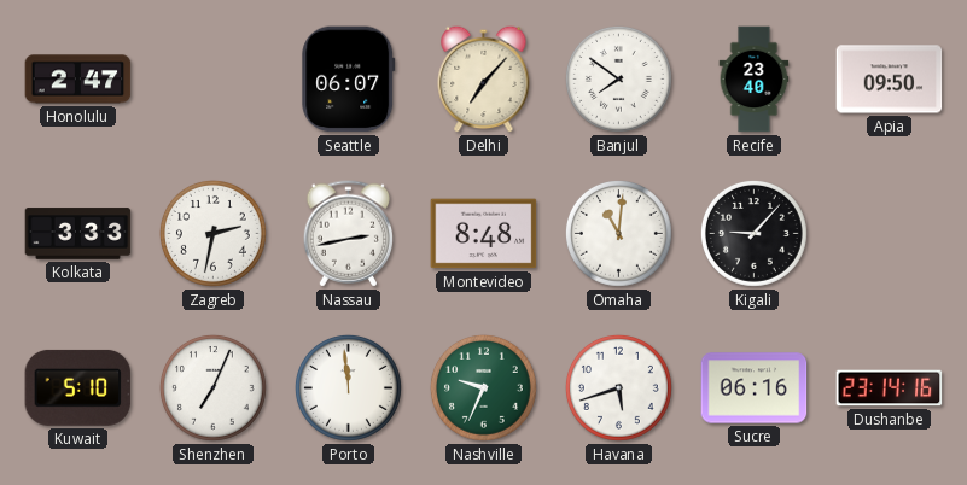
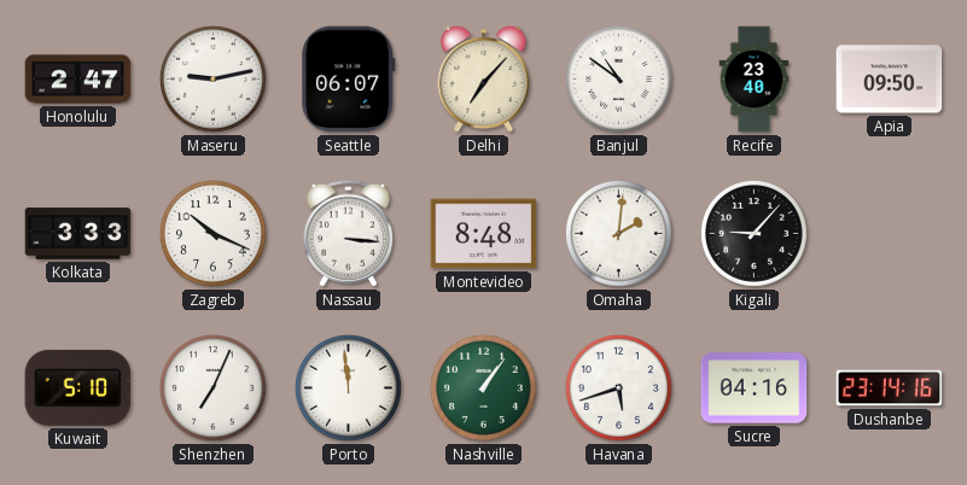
Maseru: none -> 9:13
Banjul: 7:51 -> 10:51
Zagreb: 2:32 -> 10:19
Nassau: 2:43 -> 3:16
Omaha: 11:01 -> 2:01
Nashville: 9:34 -> 1:06
Sucre: 06:16 -> 04:16
